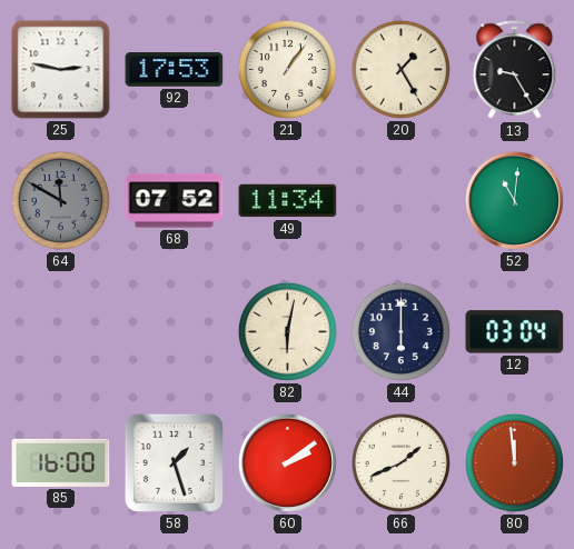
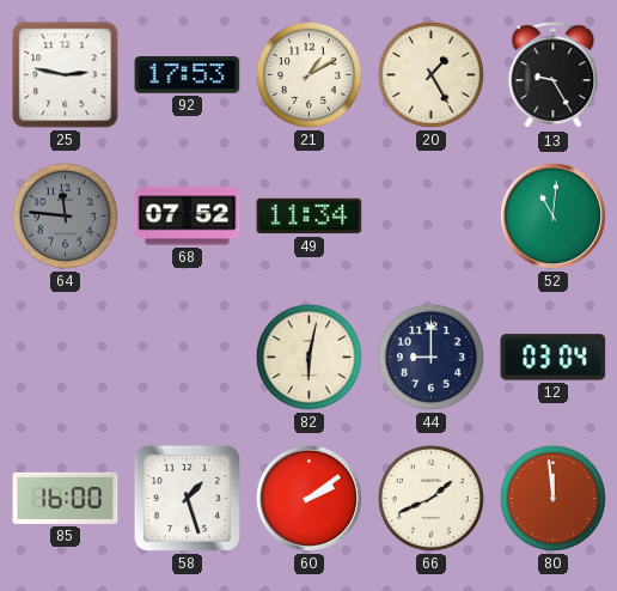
21: 1:06 -> 1:10
64: 11:50 -> 11:46
44: 6:00 -> 9:00
